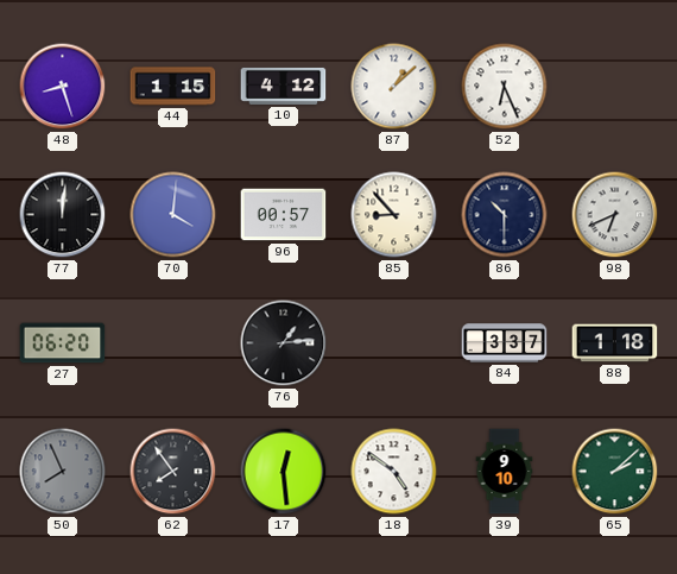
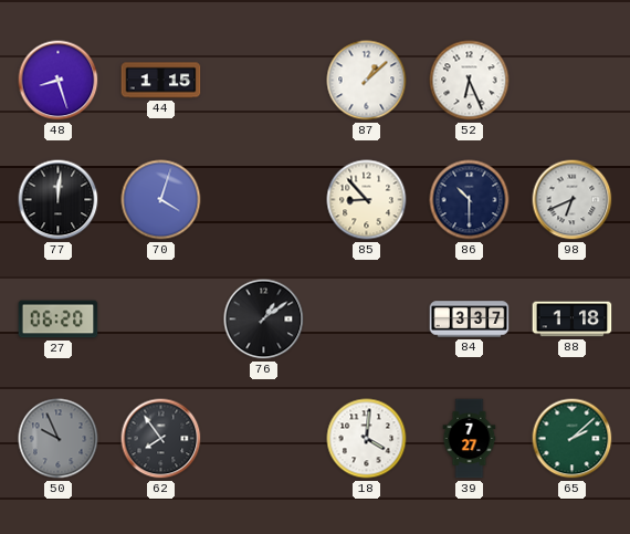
10: 4:12 -> none
70: 4:01 -> 4:03
96: 00:57 -> none
76: 1:14 -> 1:09
50: 7:56 -> 9:56
17: 12:29 -> none
18: 4:51 -> 4:01
39: 9:10 -> 7:27
